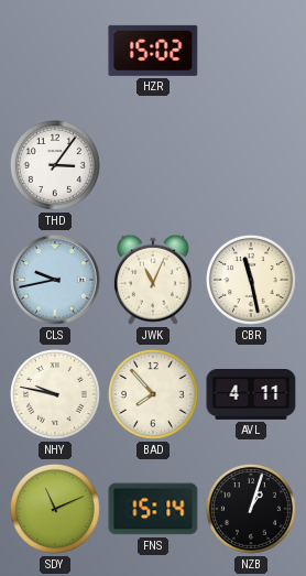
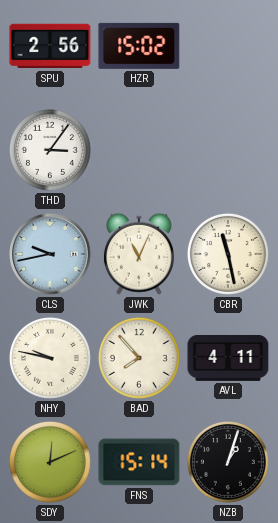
SPU: none -> 2:56
SDY: 11:11 -> 12:11
